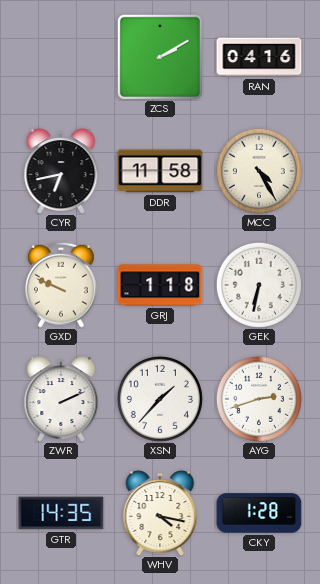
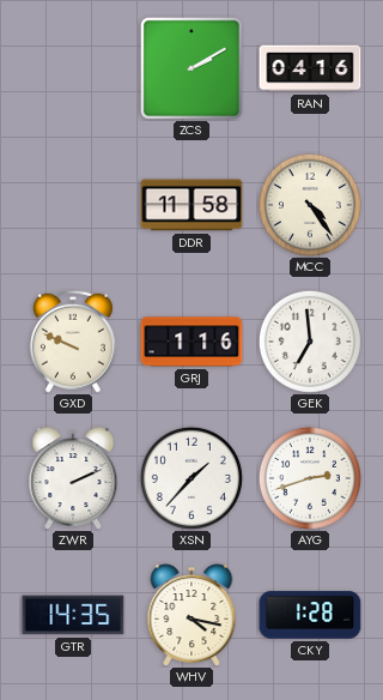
CYR: 6:43 -> none
MCC: 4:25 -> 4:24
GRJ: 1:18 -> 1:16
GEK: 6:32 -> 6:59
